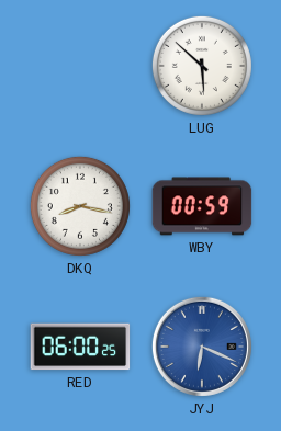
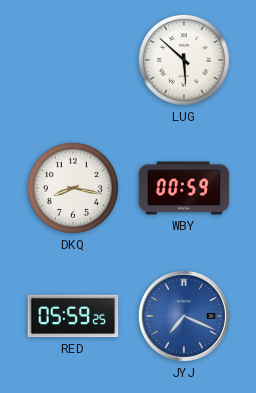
RED: 06:00 -> 05:59
JYJ: 6:19 -> 7:19
